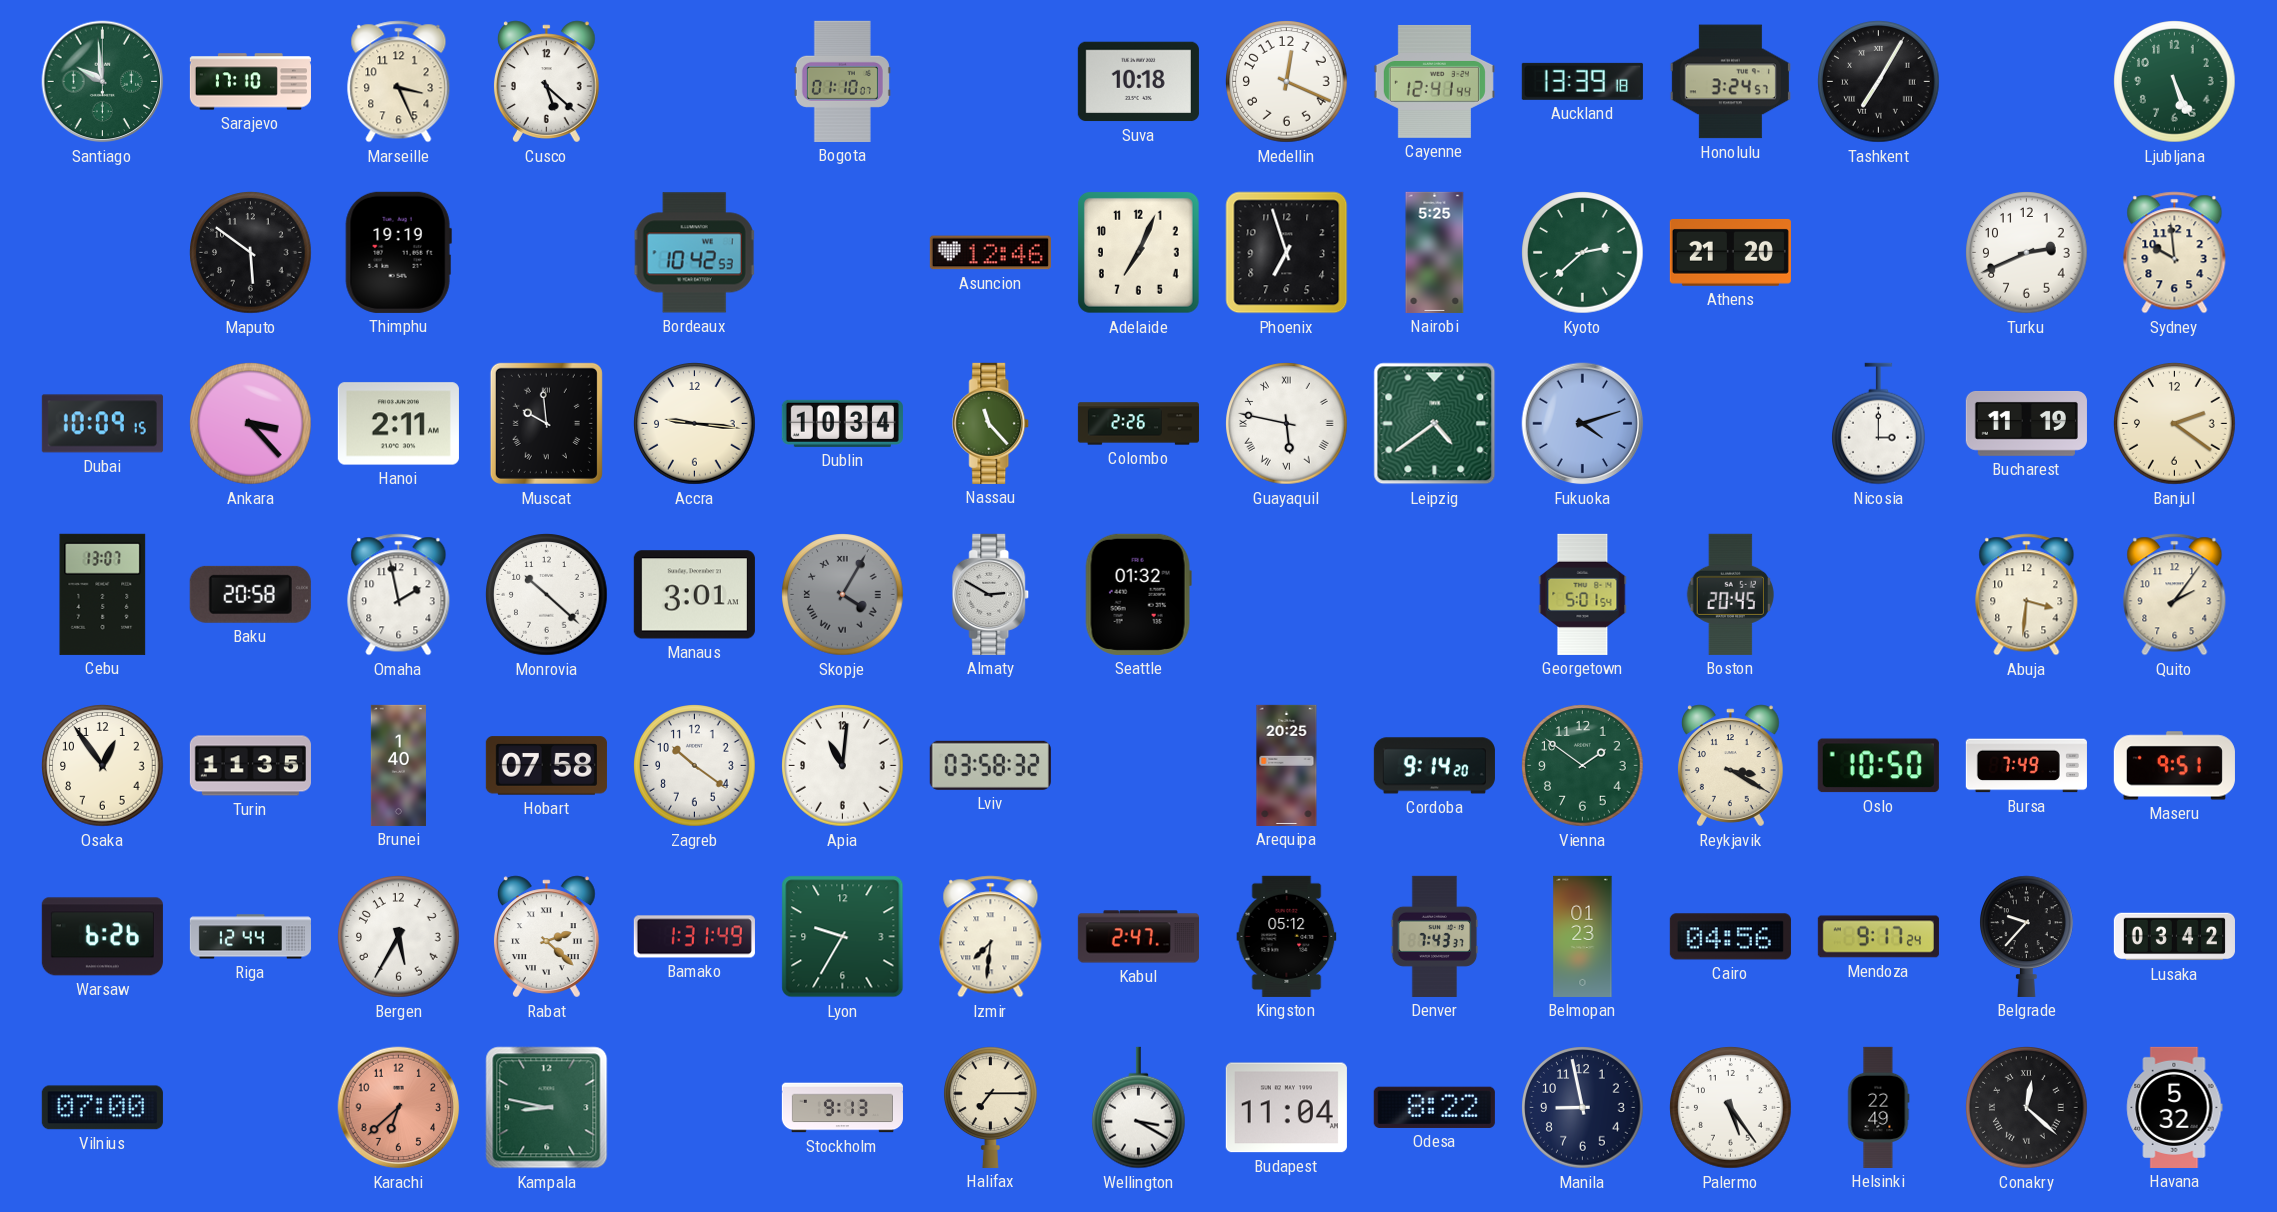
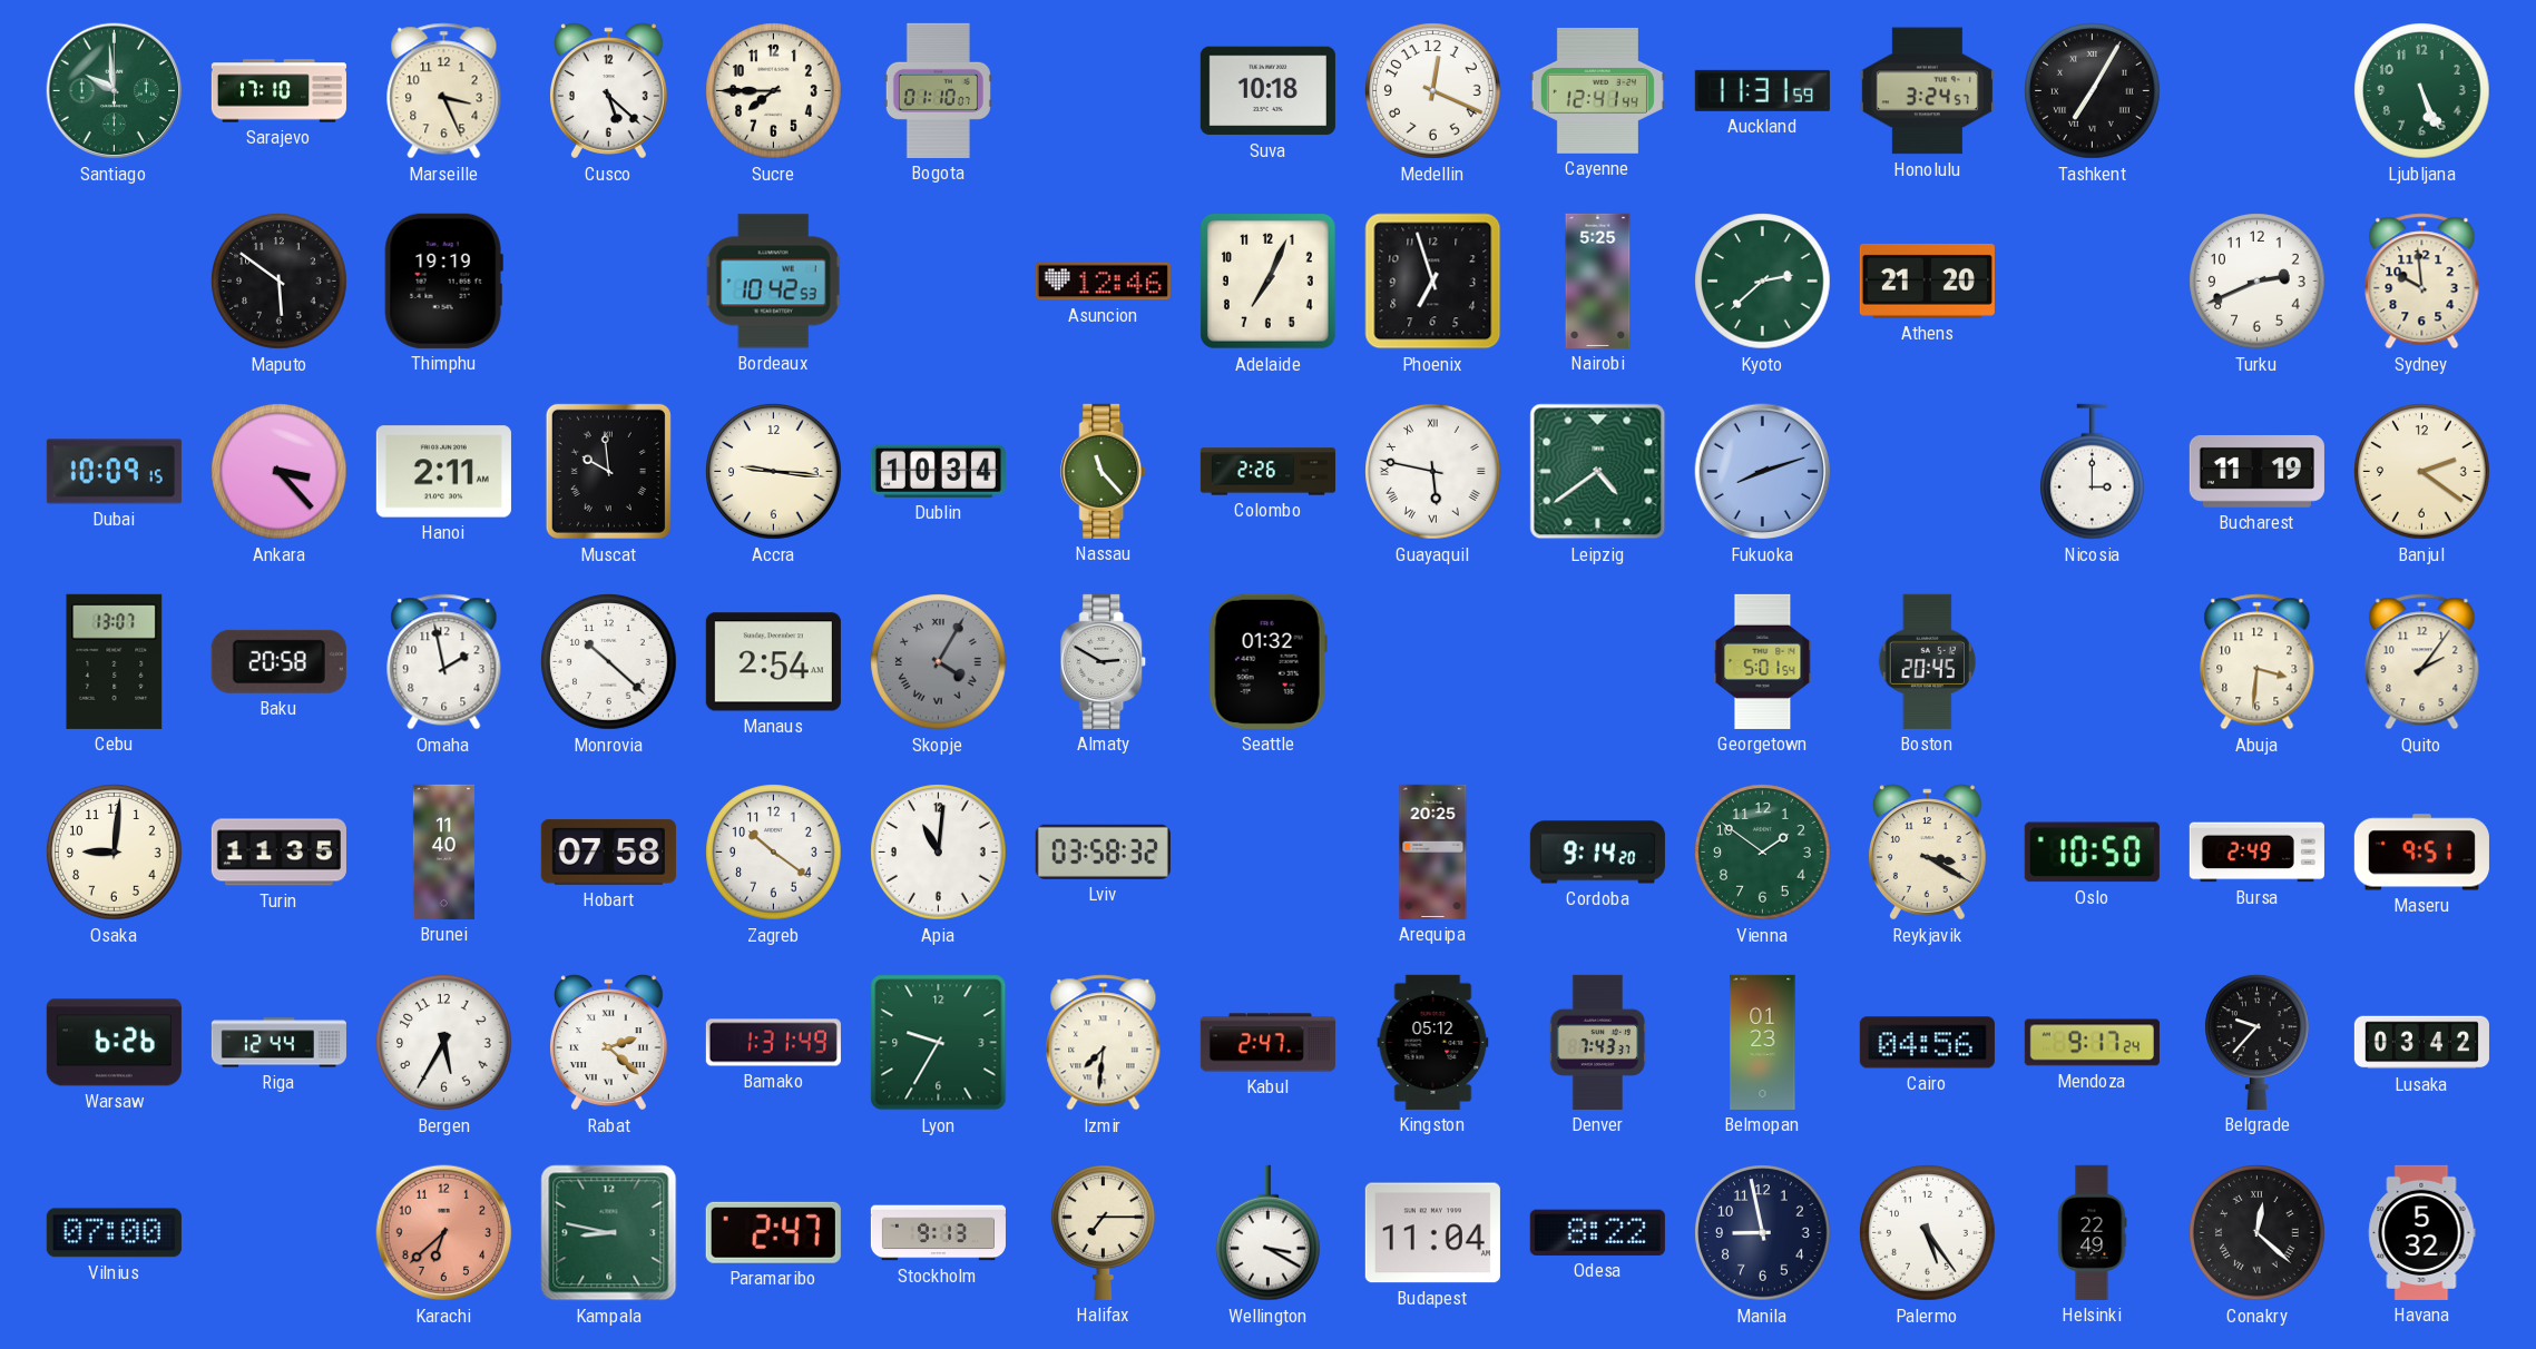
Sucre: none -> 7:45
Auckland: 13:39 -> 11:31
Fukuoka: 4:12 -> 8:12
Manaus: 3:01 -> 2:54
Osaka: 12:54 -> 9:01
Brunei: 1:40 -> 11:40
Bursa: 7:49 -> 2:49
Paramaribo: none -> 2:47
